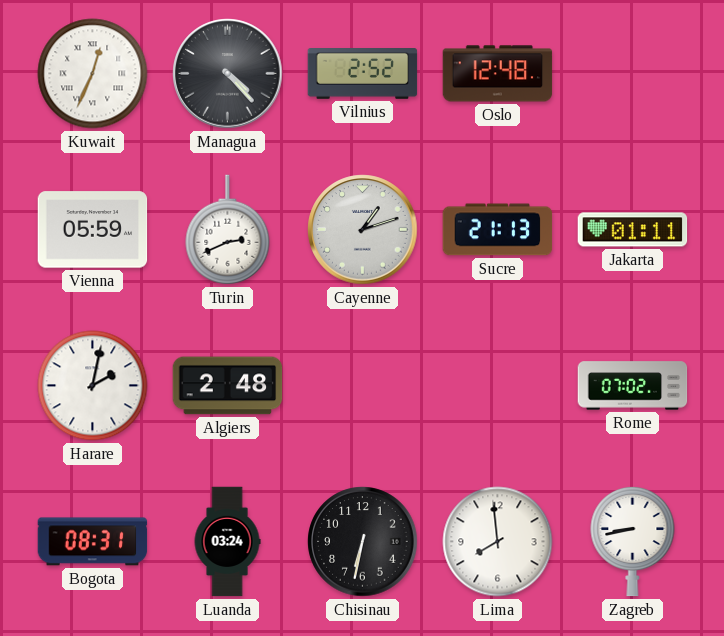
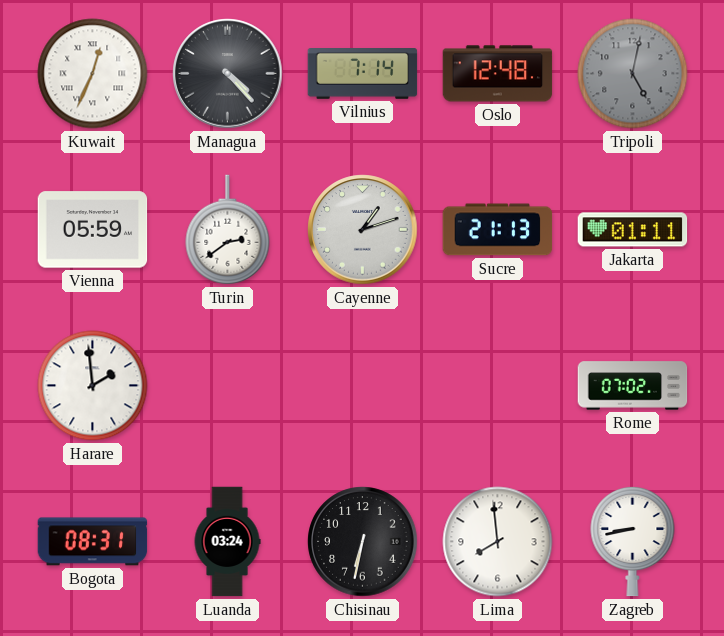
Vilnius: 2:52 -> 7:14
Tripoli: none -> 5:02
Turin: 2:41 -> 2:39
Harare: 2:02 -> 1:59
Algiers: 2:48 -> none
